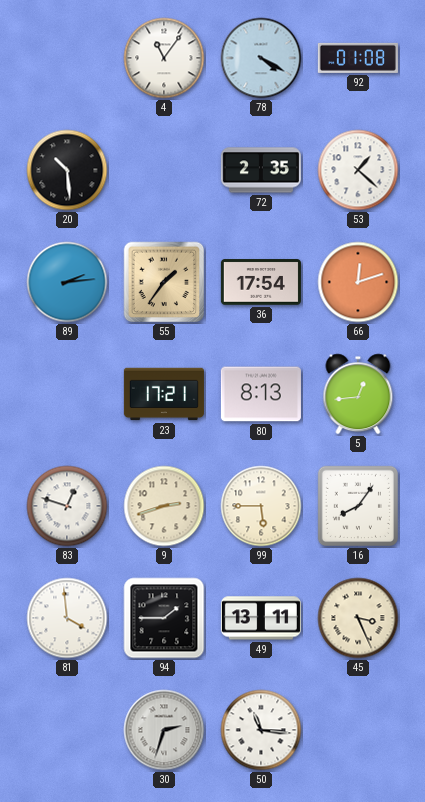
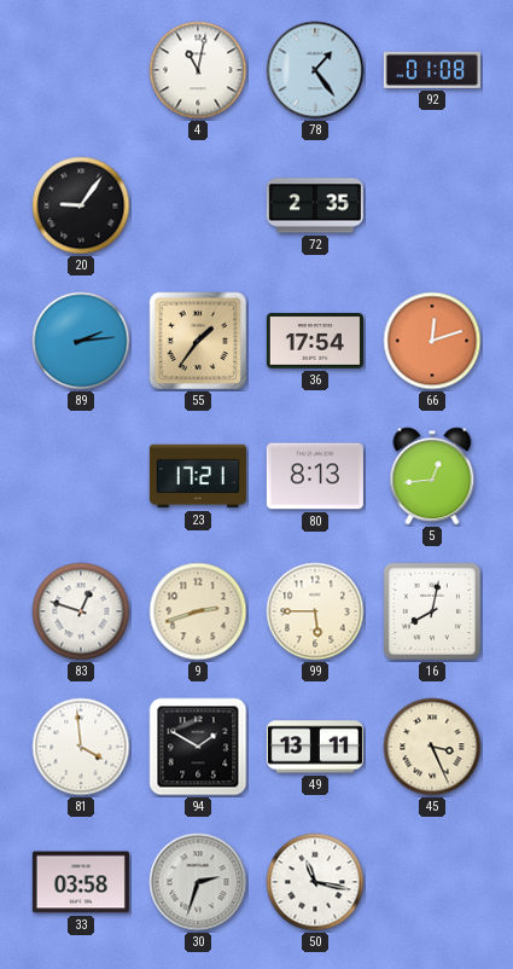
4: 11:06 -> 11:02
78: 4:20 -> 1:24
20: 10:29 -> 9:06
53: 1:22 -> none
16: 8:06 -> 8:02
94: 1:45 -> 1:50
33: none -> 03:58
50: 11:16 -> 11:17
